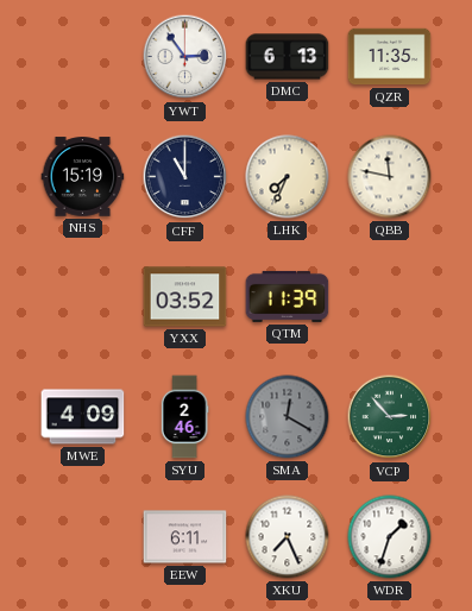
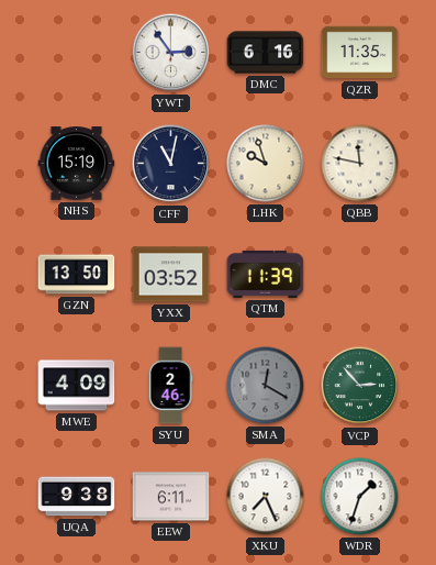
DMC: 6:13 -> 6:16
CFF: 11:00 -> 11:02
LHK: 7:34 -> 9:57
GZN: none -> 13:50
UQA: none -> 9:38
